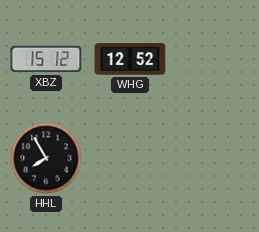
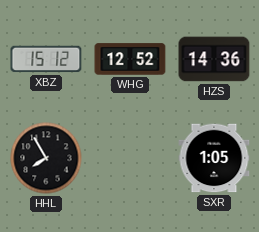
HZS: none -> 14:36
SXR: none -> 1:05
